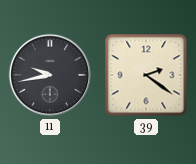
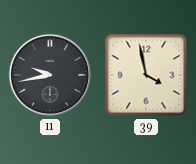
39: 2:21 -> 3:58
